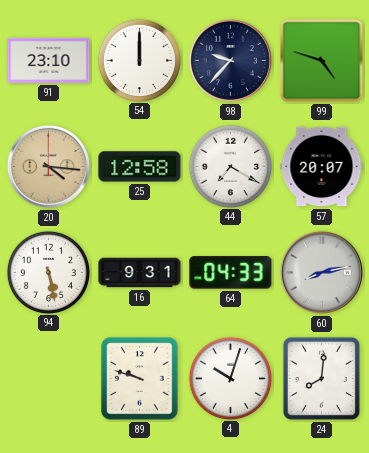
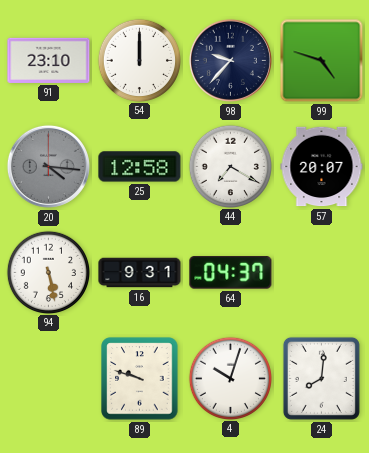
20 dial: champagne -> grey
64: 04:33 -> 04:37
60: 8:13 -> none
